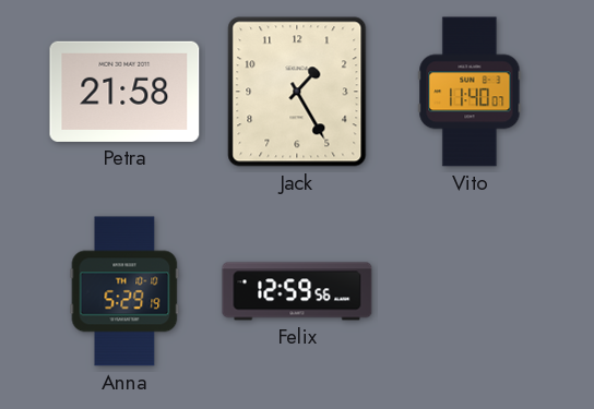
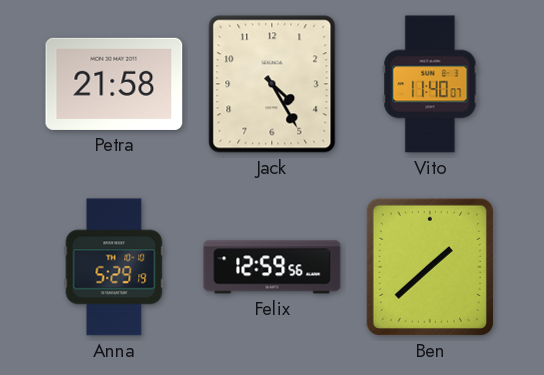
Jack: 1:25 -> 4:25
Ben: none -> 1:38
